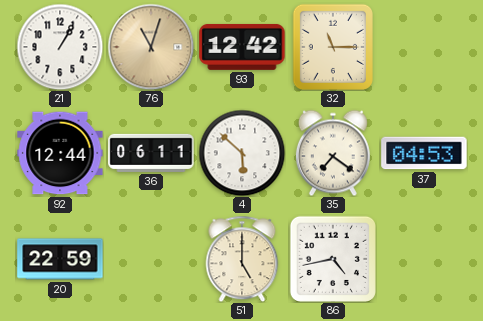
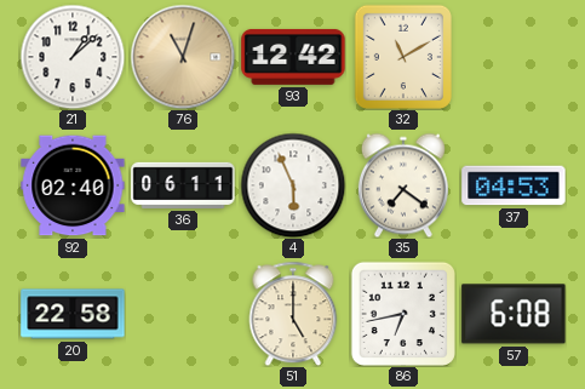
21: 1:05 -> 1:08
32: 11:15 -> 11:10
92: 12:44 -> 02:40
4: 5:52 -> 5:56
20: 22:59 -> 22:58
86: 4:43 -> 6:43
57: none -> 6:08
